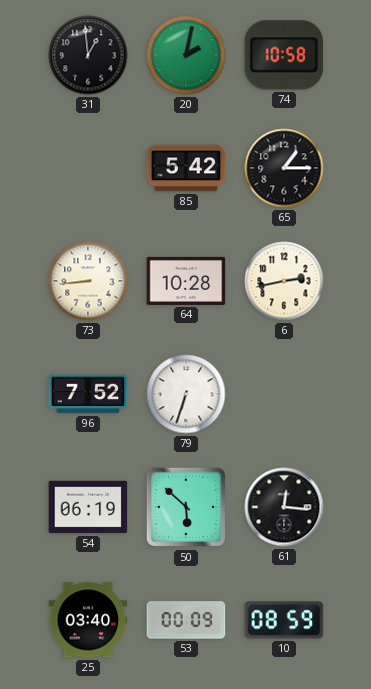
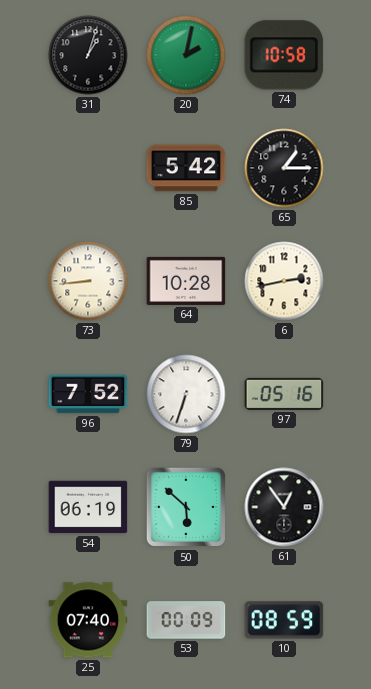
31: 12:59 -> 1:03
97: none -> 05:16
61: 12:16 -> 12:54
25: 03:40 -> 07:40
